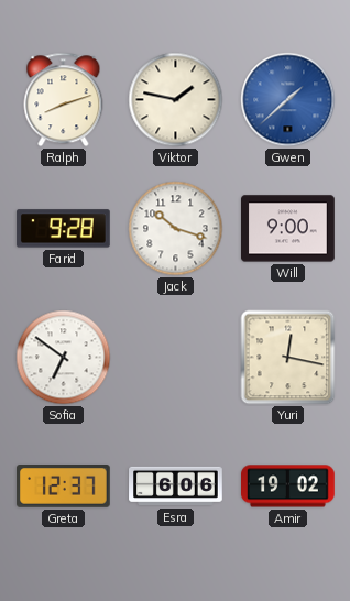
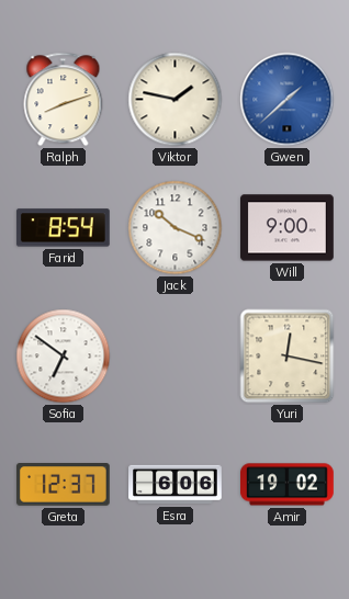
Farid: 9:28 -> 8:54
Jack: 10:18 -> 10:19
